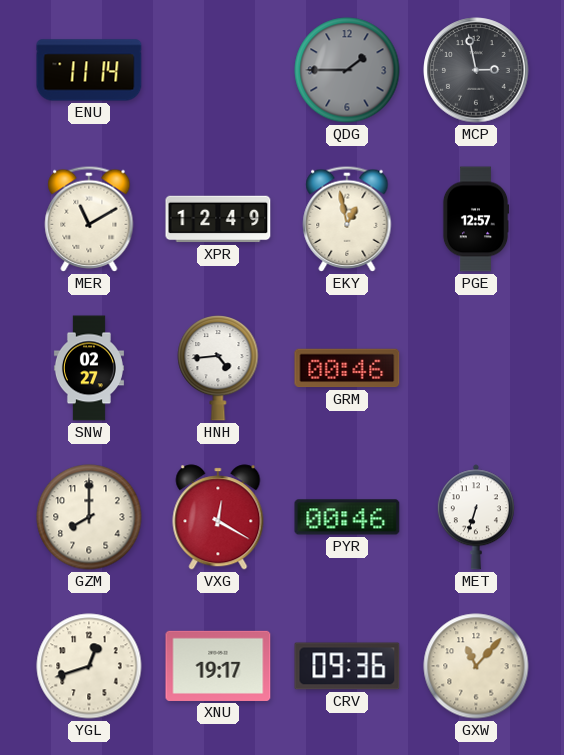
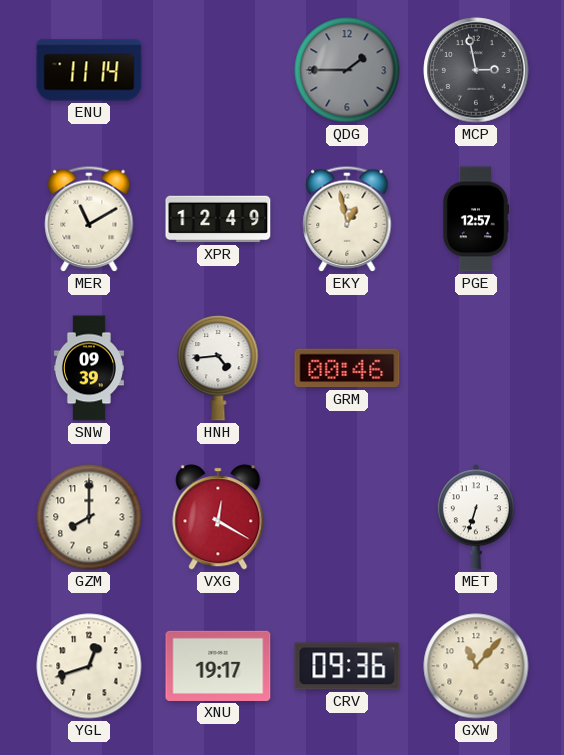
SNW: 02:27 -> 09:39
PYR: 00:46 -> none
